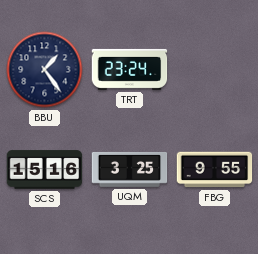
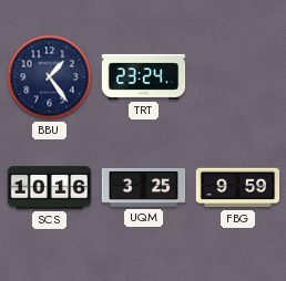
SCS: 15:16 -> 10:16
FBG: 9:55 -> 9:59
